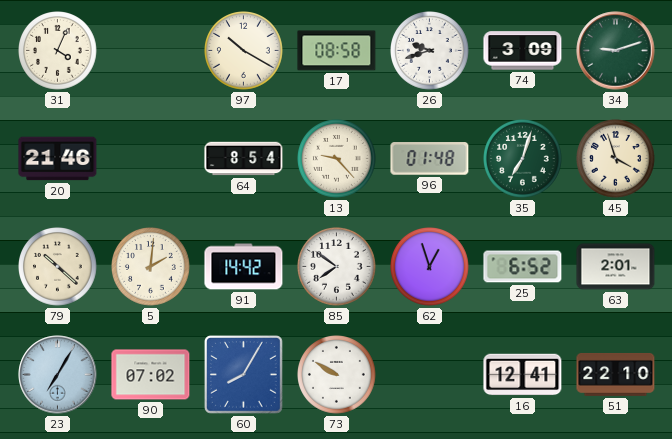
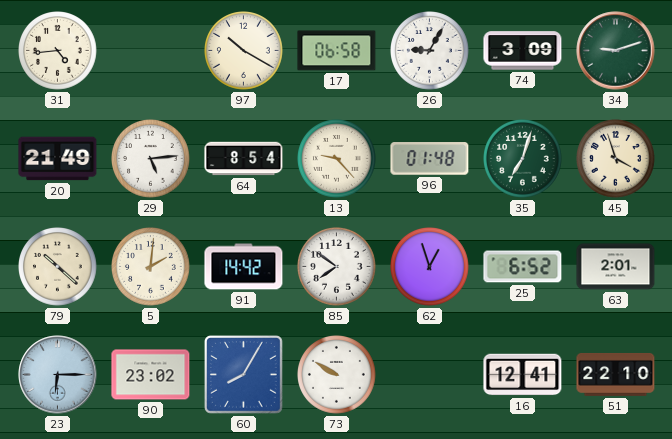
31: 4:04 -> 4:44
17: 08:58 -> 06:58
26: 9:42 -> 9:05
20: 21:46 -> 21:49
29: none -> 5:14
23: 7:05 -> 6:15
90: 07:02 -> 23:02
